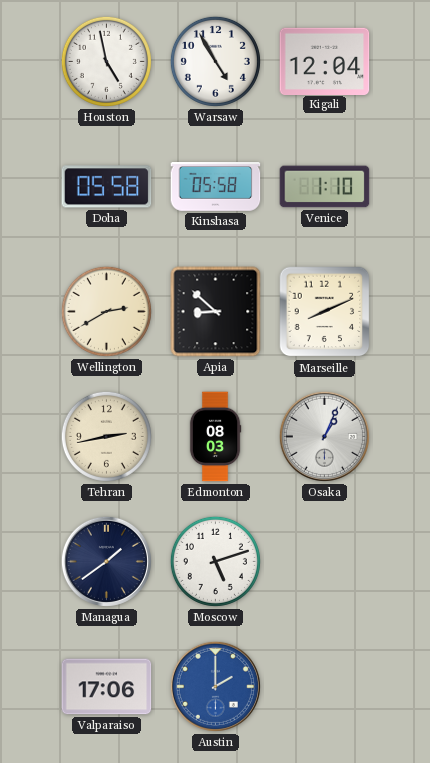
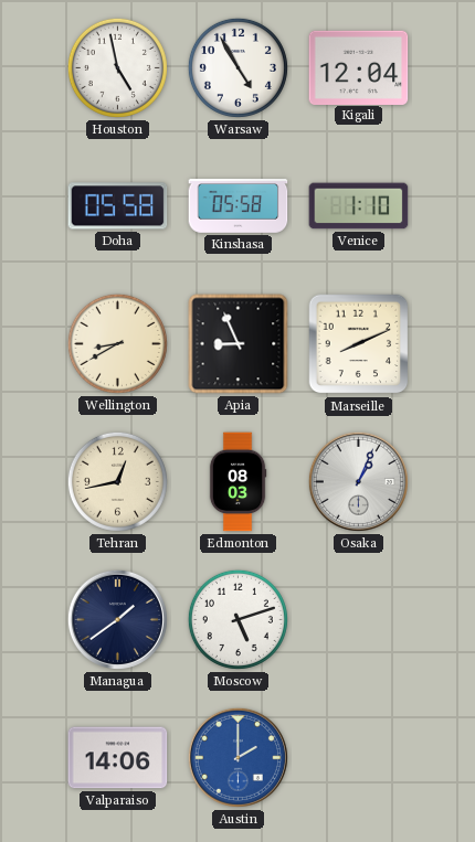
Wellington: 2:40 -> 8:40
Apia: 8:52 -> 8:56
Tehran: 2:43 -> 12:43
Valparaiso: 17:06 -> 14:06
